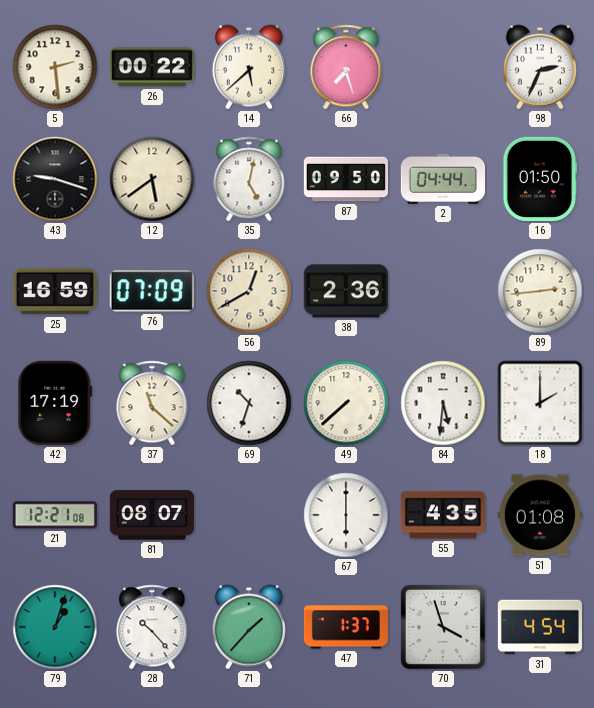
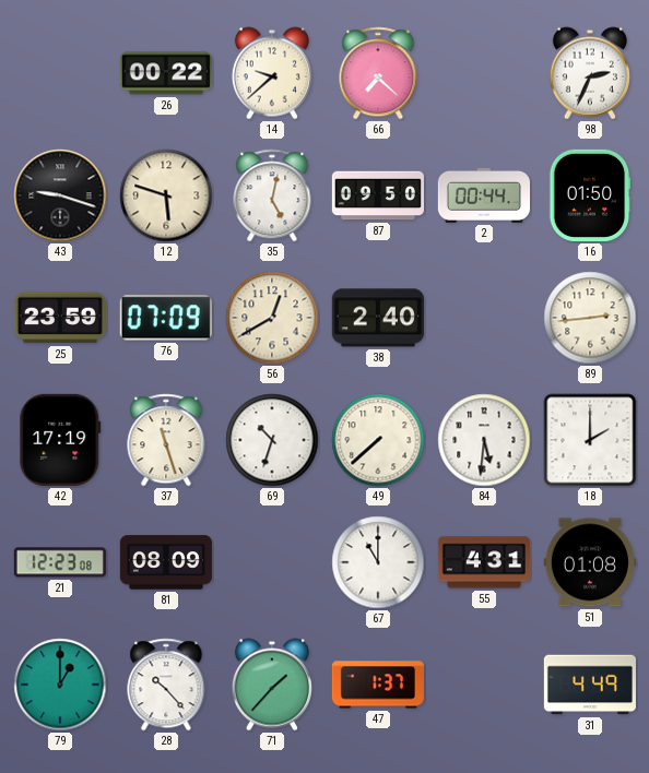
5: 2:29 -> none
14: 5:38 -> 9:38
66: 7:27 -> 7:22
12: 5:39 -> 5:48
2: 04:44 -> 00:44
25: 16:59 -> 23:59
38: 2:36 -> 2:40
37: 11:22 -> 11:27
21: 12:21 -> 12:23
81: 08:07 -> 08:09
67: 6:00 -> 11:00
55: 4:35 -> 4:31
79: 1:03 -> 1:00
70: 3:57 -> none
31: 4:54 -> 4:49
